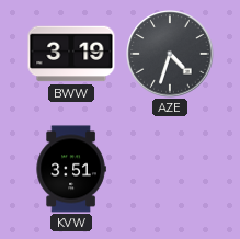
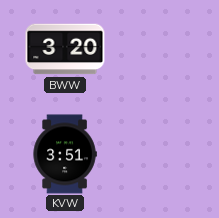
BWW: 3:19 -> 3:20
AZE: 4:33 -> none
